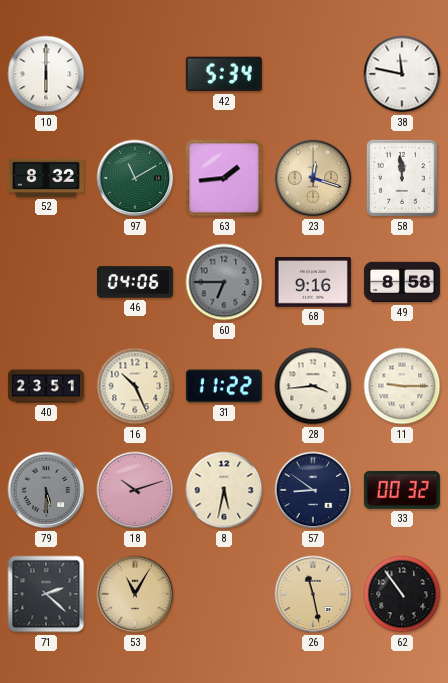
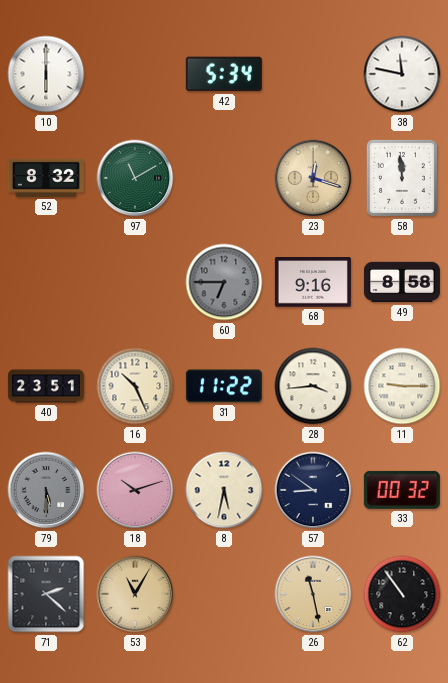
63: 1:44 -> none
46: 04:06 -> none
